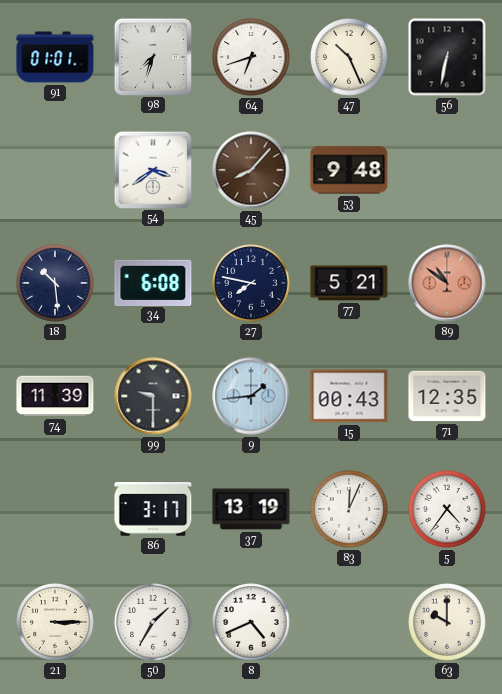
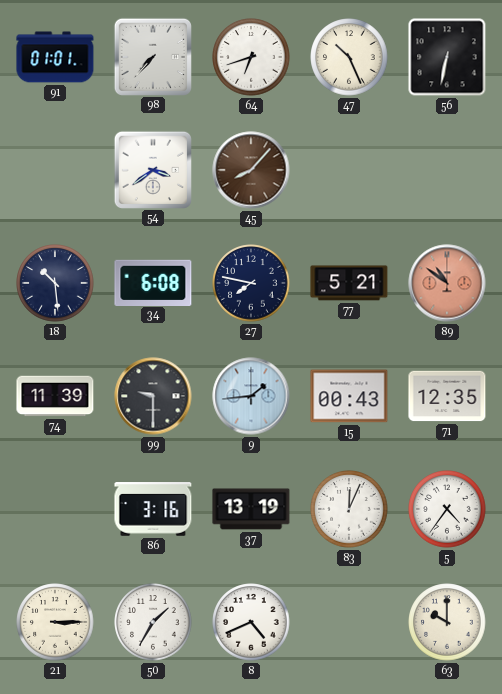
98: 7:33 -> 7:37
53: 9:48 -> none
86: 3:17 -> 3:16
